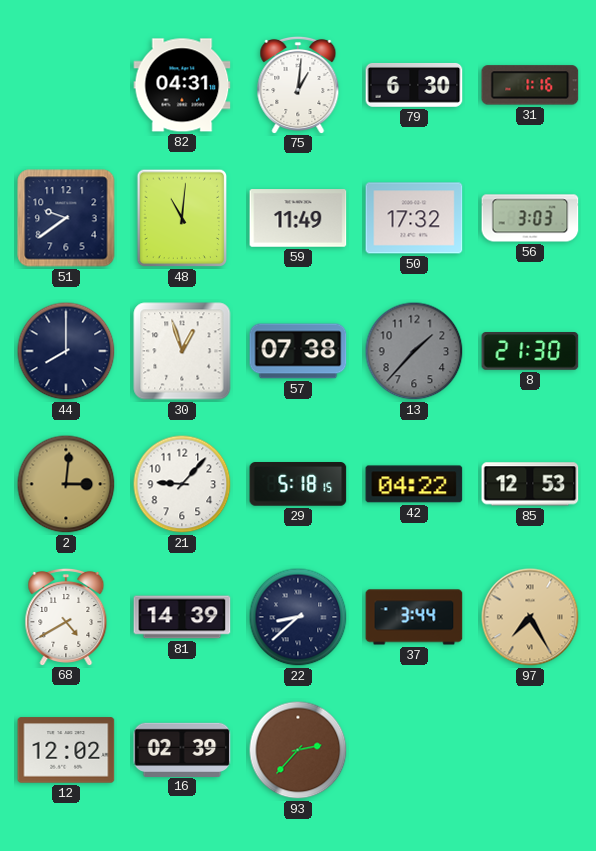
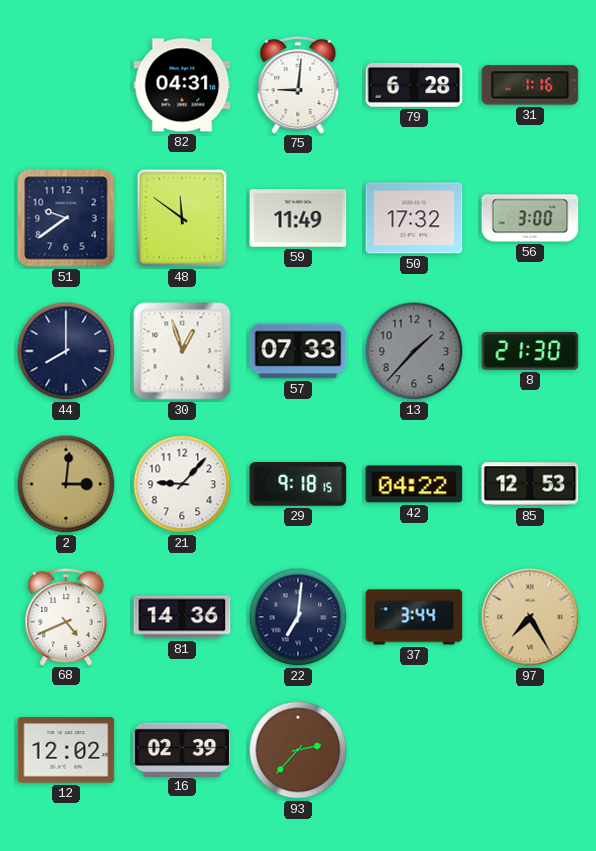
75: 1:01 -> 9:01
79: 6:30 -> 6:28
48: 11:01 -> 11:51
56: 3:03 -> 3:00
57: 07:38 -> 07:33
29: 5:18 -> 9:18
68: 4:40 -> 4:41
81: 14:39 -> 14:36
22: 8:38 -> 7:01
